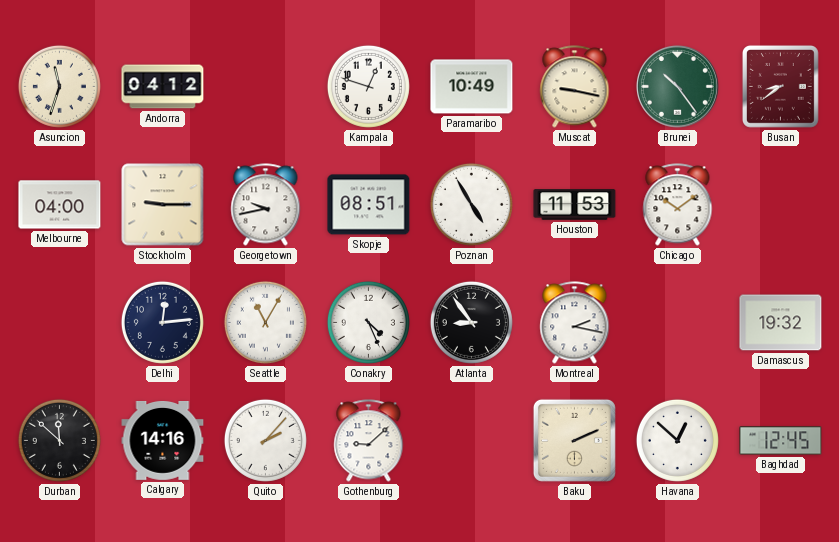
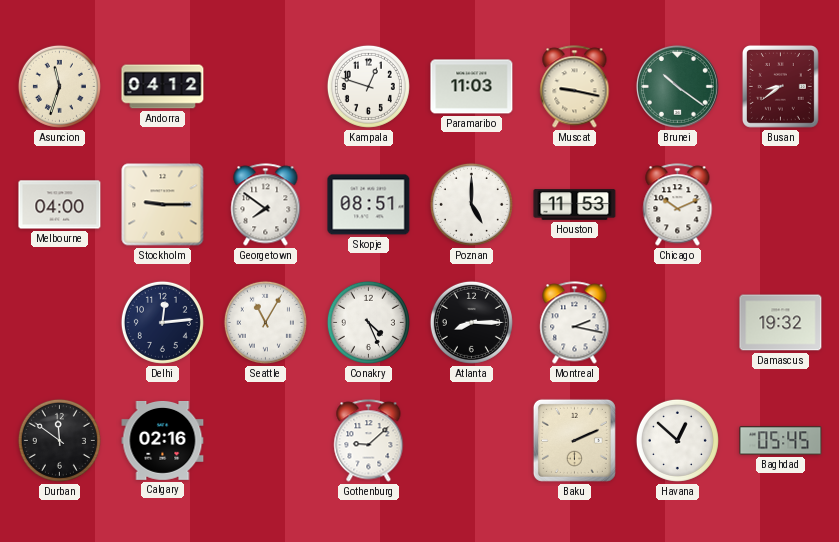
Paramaribo: 10:49 -> 11:03
Brunei: 10:24 -> 10:21
Georgetown: 9:43 -> 7:51
Poznan: 4:55 -> 5:00
Chicago: 10:09 -> 10:11
Atlanta: 8:54 -> 8:15
Durban: 11:52 -> 11:51
Calgary: 14:16 -> 02:16
Quito: 2:07 -> none
Baghdad: 12:45 -> 05:45
